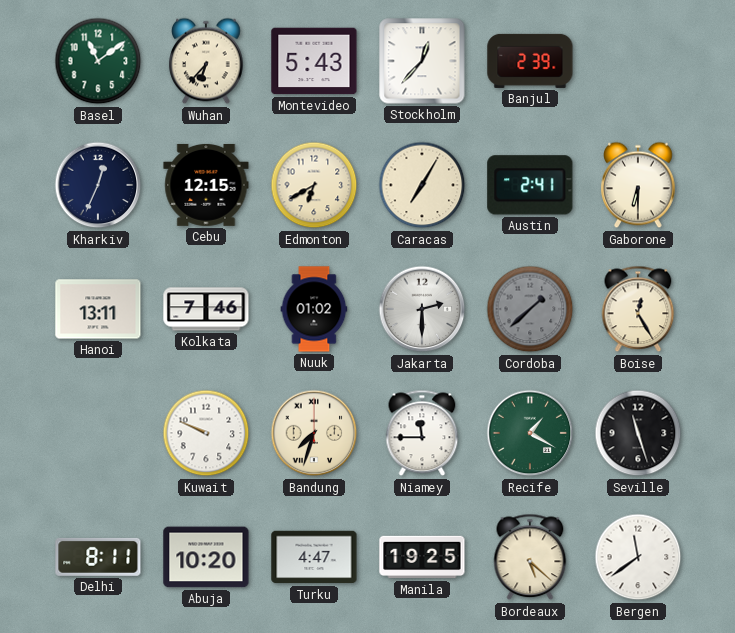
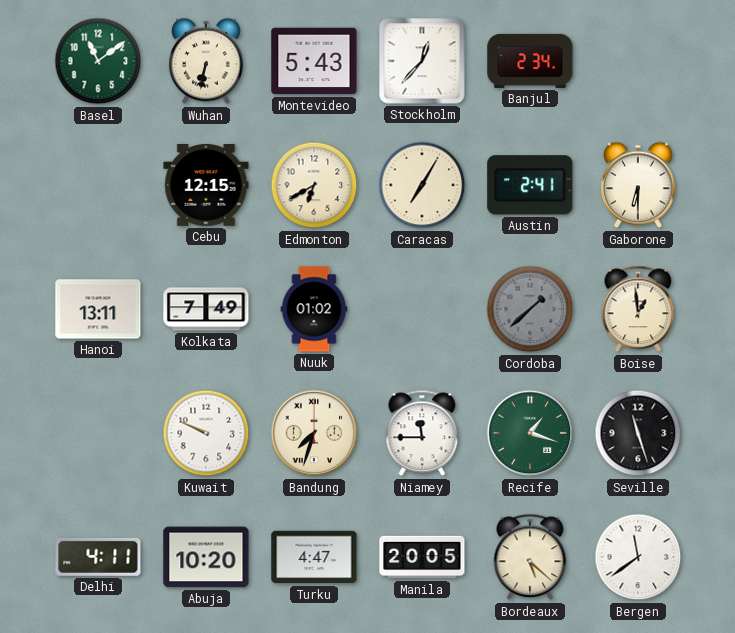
Wuhan: 6:37 -> 6:32
Banjul: 2:39 -> 2:34
Kharkiv: 12:34 -> none
Kolkata: 7:46 -> 7:49
Jakarta: 2:30 -> none
Boise: 12:25 -> 12:59
Recife: 1:20 -> 1:18
Delhi: 8:11 -> 4:11
Manila: 19:25 -> 20:05
